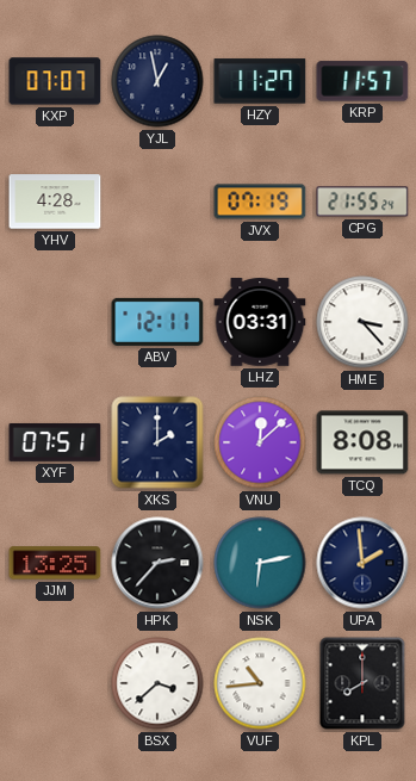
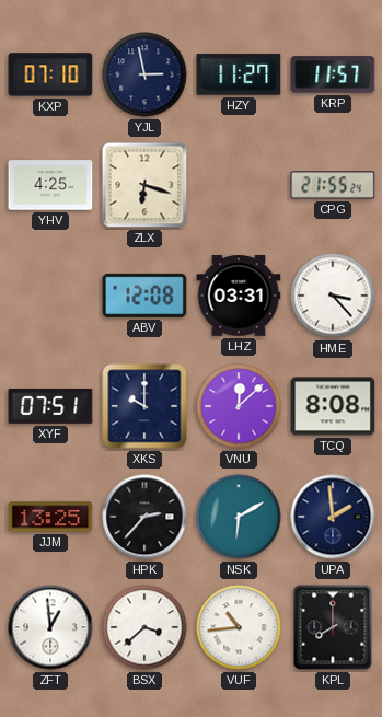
KXP: 07:07 -> 07:10
YJL: 12:58 -> 2:58
YHV: 4:28 -> 4:25
ZLX: none -> 6:18
JVX: 07:19 -> none
ABV: 12:11 -> 12:08
XKS: 2:00 -> 10:00
NSK: 6:13 -> 6:10
ZFT: none -> 12:59
